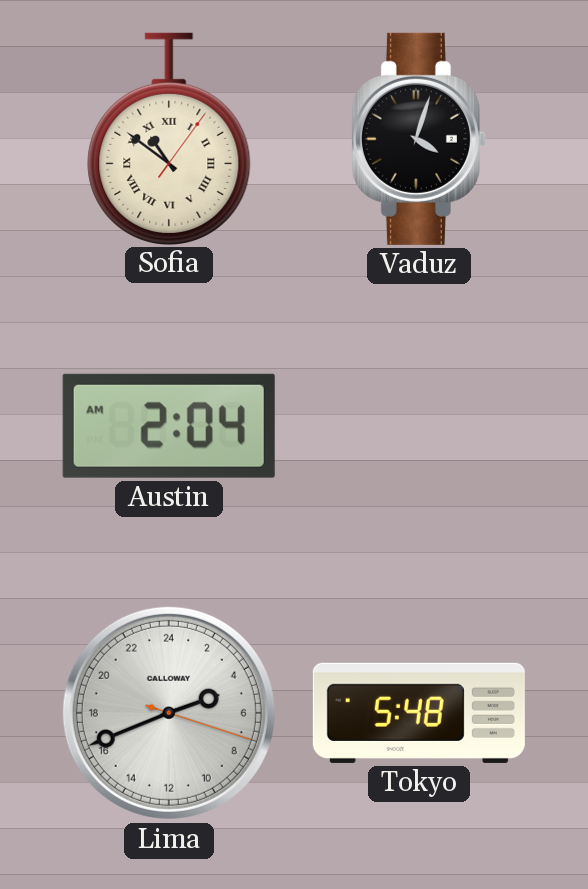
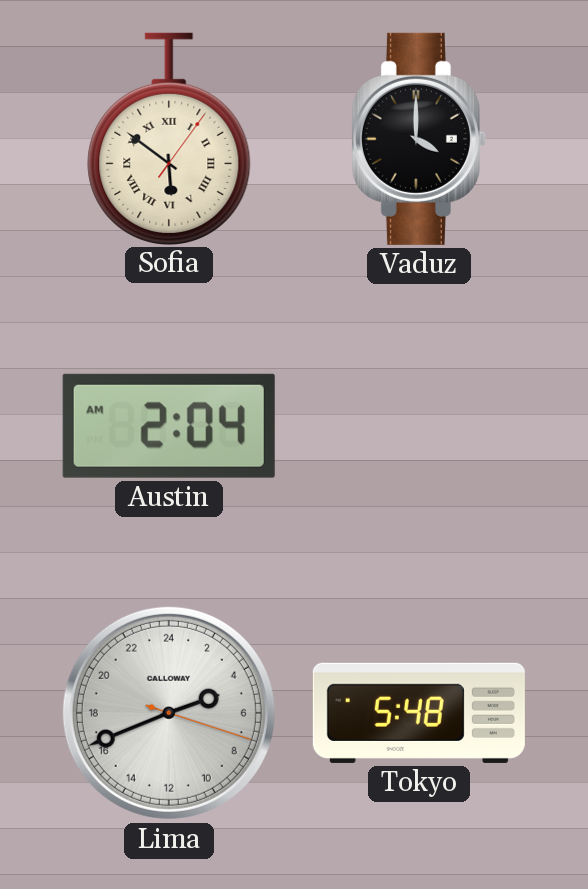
Sofia: 10:51 -> 5:51
Vaduz: 4:03 -> 4:00
